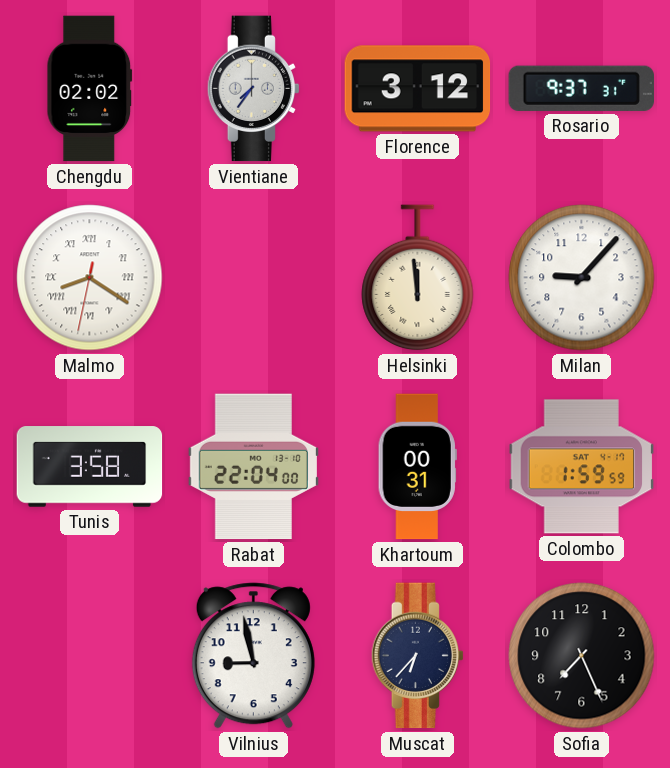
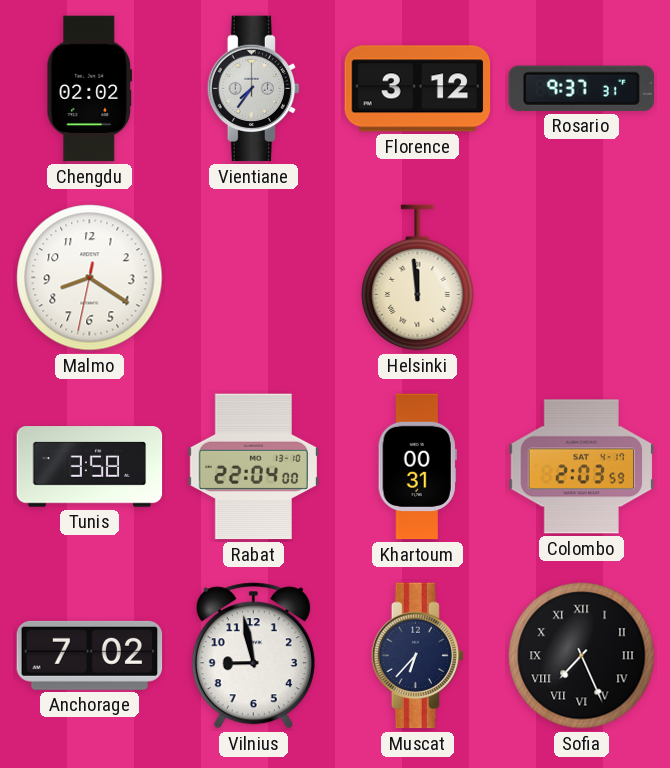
Malmo numerals: Roman -> Arabic
Milan: 9:07 -> none
Colombo: 1:59 -> 2:03
Anchorage: none -> 7:02
Sofia numerals: Arabic -> Roman
